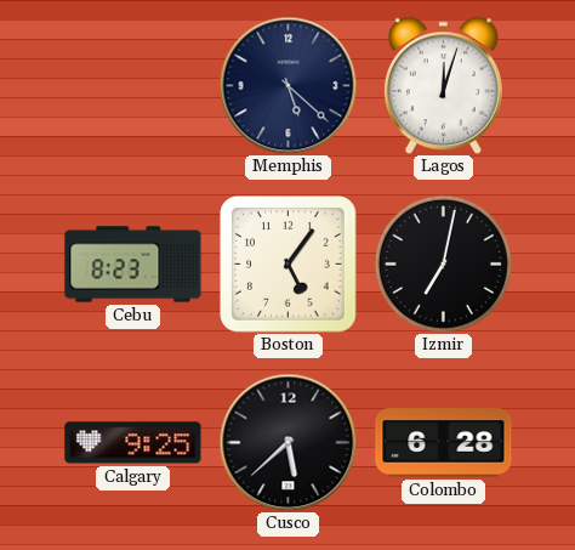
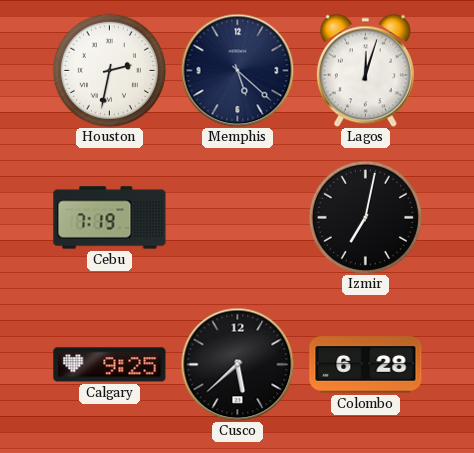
Houston: none -> 2:32
Cebu: 8:23 -> 7:19
Boston: 5:06 -> none
